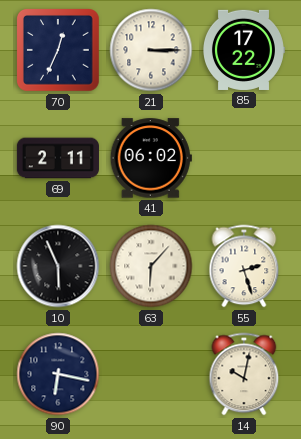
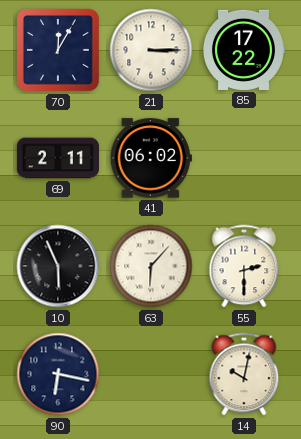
70: 12:34 -> 12:05
55: 2:27 -> 2:30
